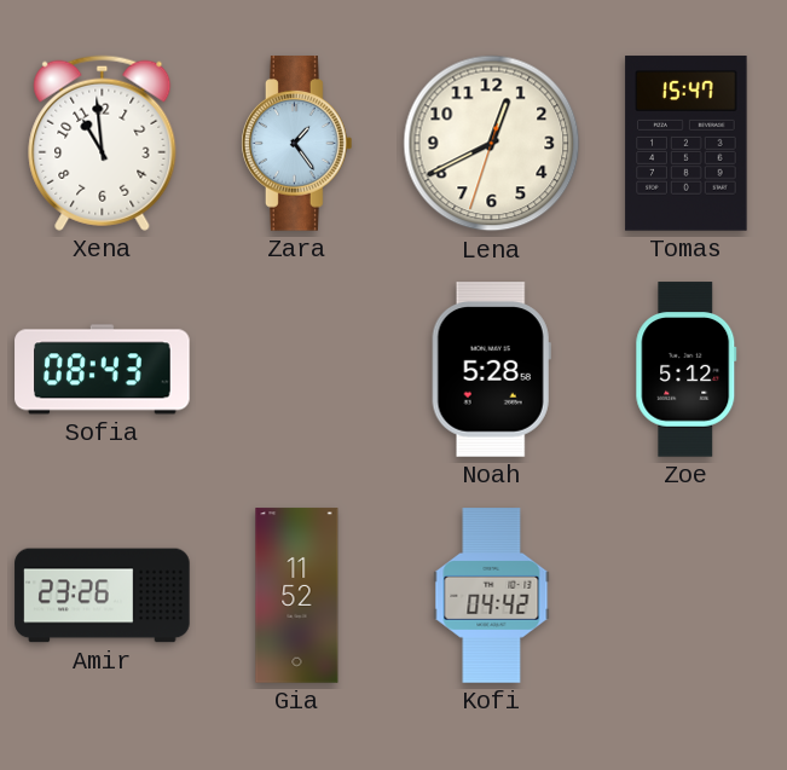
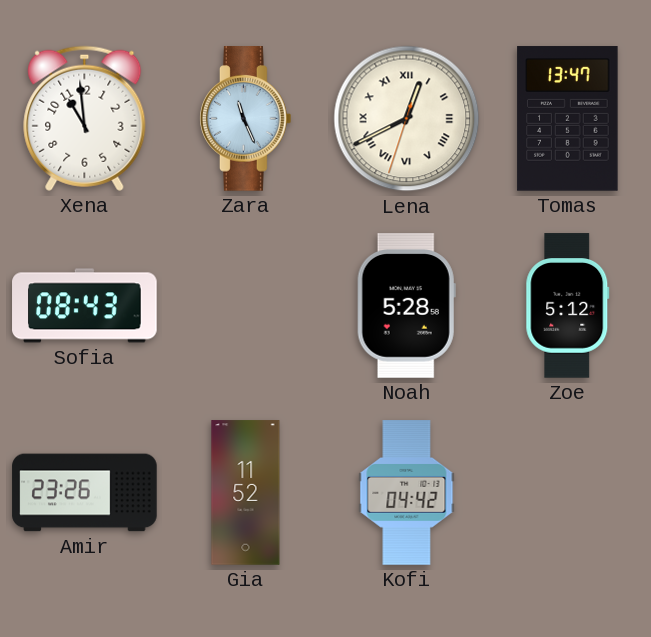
Zara: 1:24 -> 11:26
Lena numerals: Arabic -> Roman
Tomas: 15:47 -> 13:47
